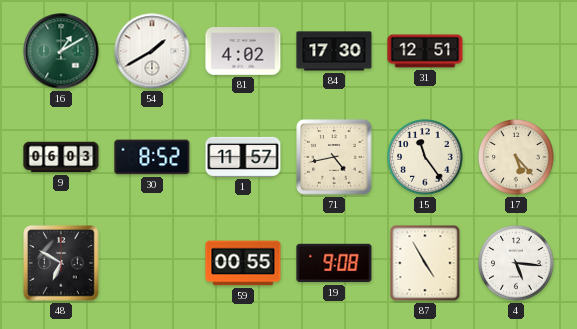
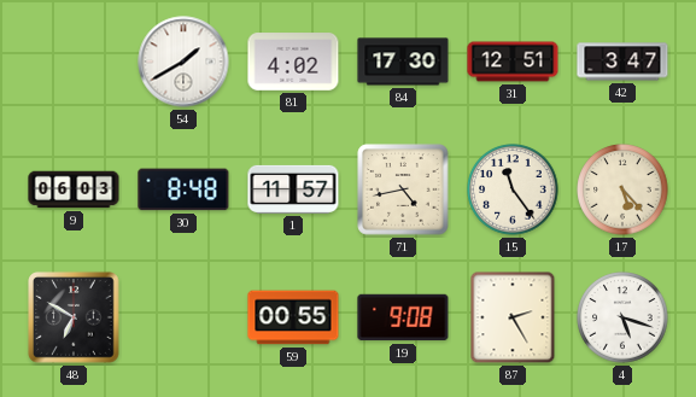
16: 1:10 -> none
42: none -> 3:47
30: 8:52 -> 8:48
87: 4:55 -> 2:25
4: 5:16 -> 5:18
